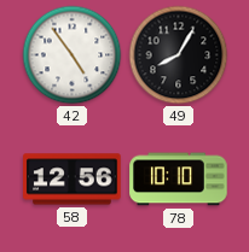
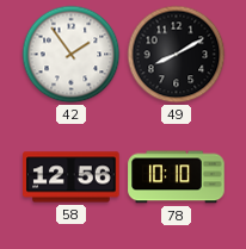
42: 4:54 -> 1:54
49: 8:05 -> 8:10
